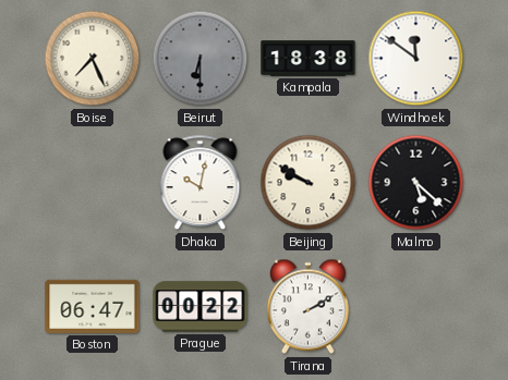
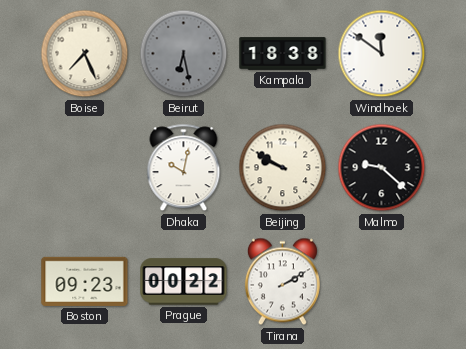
Beirut: 6:30 -> 6:28
Malmo: 5:22 -> 9:22
Boston: 06:47 -> 09:23
